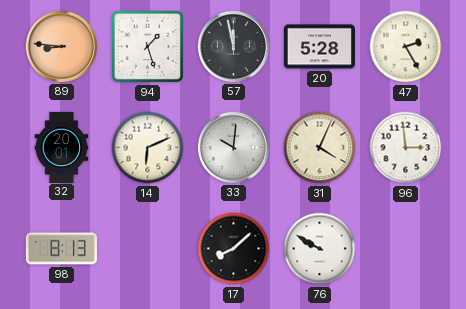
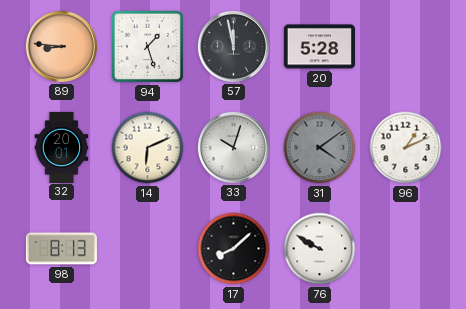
47: 2:25 -> none
33: 10:01 -> 10:03
31: 4:04 -> 4:09
31 dial: cream -> grey
96: 2:59 -> 1:11
